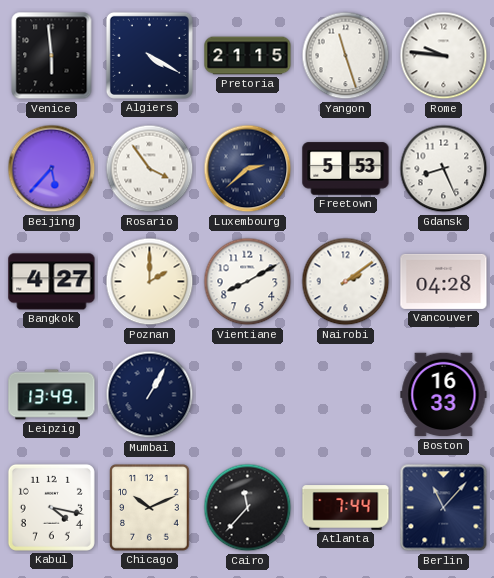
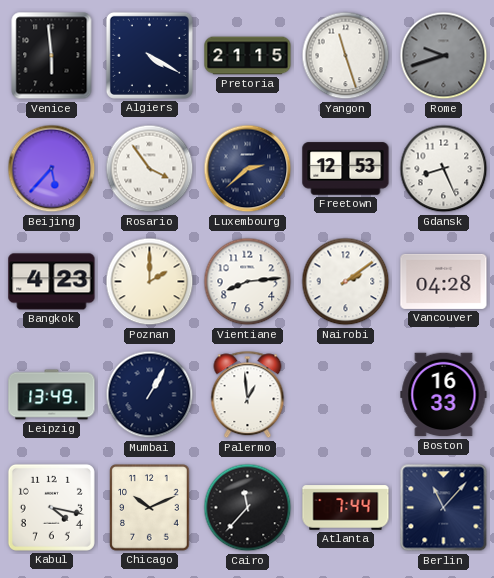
Rome: 9:46 -> 9:42
Rome dial: white -> grey
Freetown: 5:53 -> 12:53
Bangkok: 4:27 -> 4:23
Vientiane: 8:10 -> 8:14
Palermo: none -> 12:59
